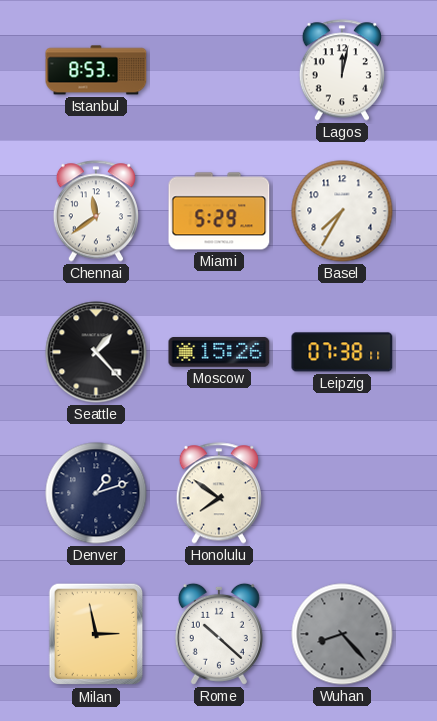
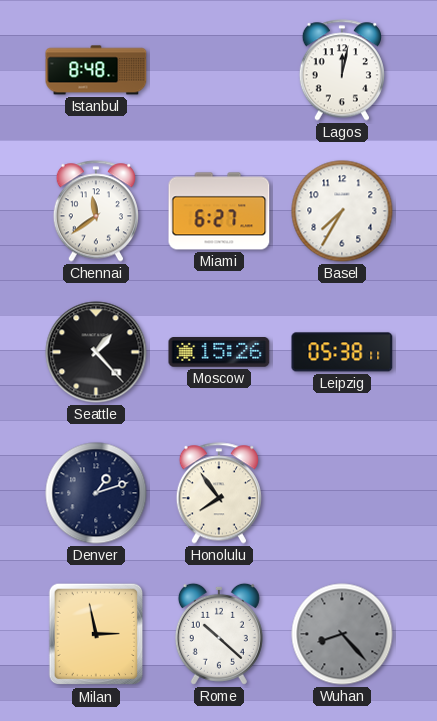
Istanbul: 8:53 -> 8:48
Miami: 5:29 -> 6:27
Leipzig: 07:38 -> 05:38
Honolulu: 7:51 -> 7:54
